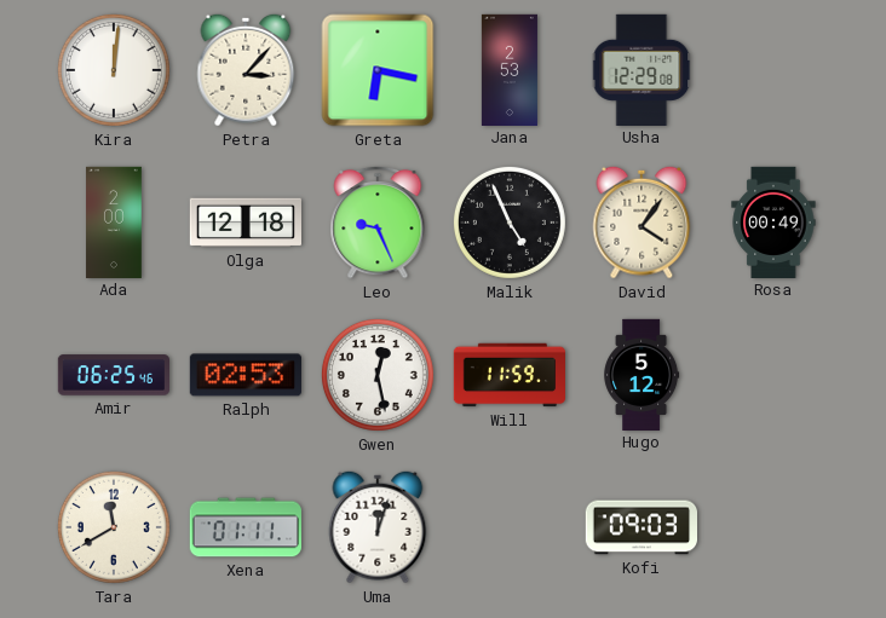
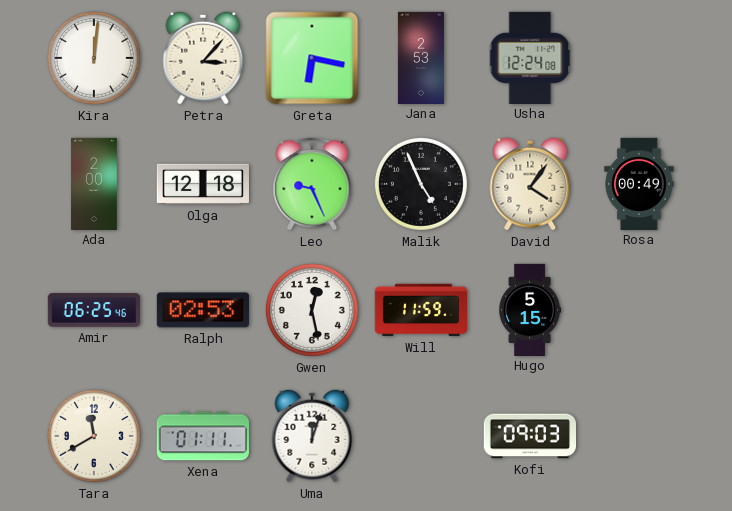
Usha: 12:29 -> 12:24
Hugo: 5:12 -> 5:15
